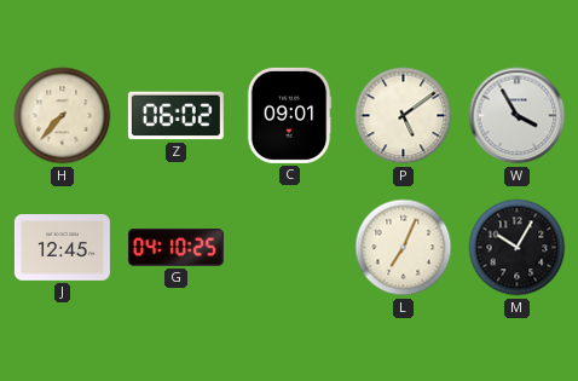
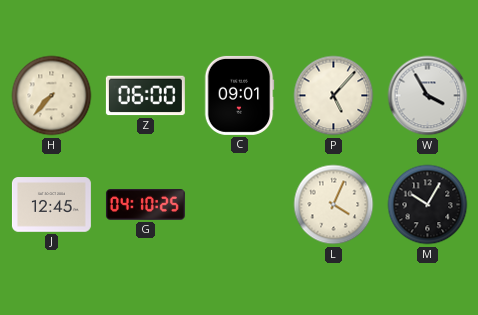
Z: 06:02 -> 06:00
P: 5:09 -> 5:07
L: 7:04 -> 4:04
